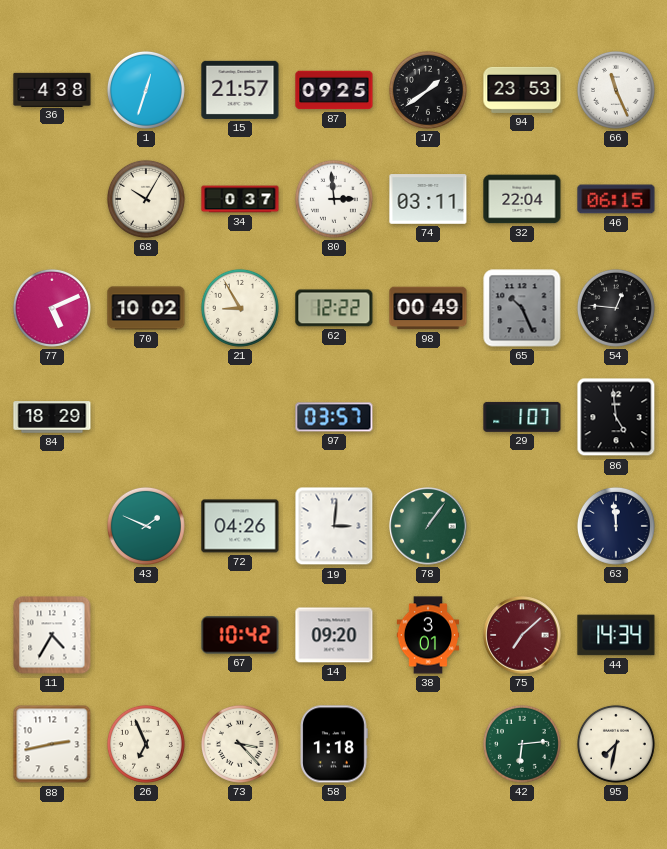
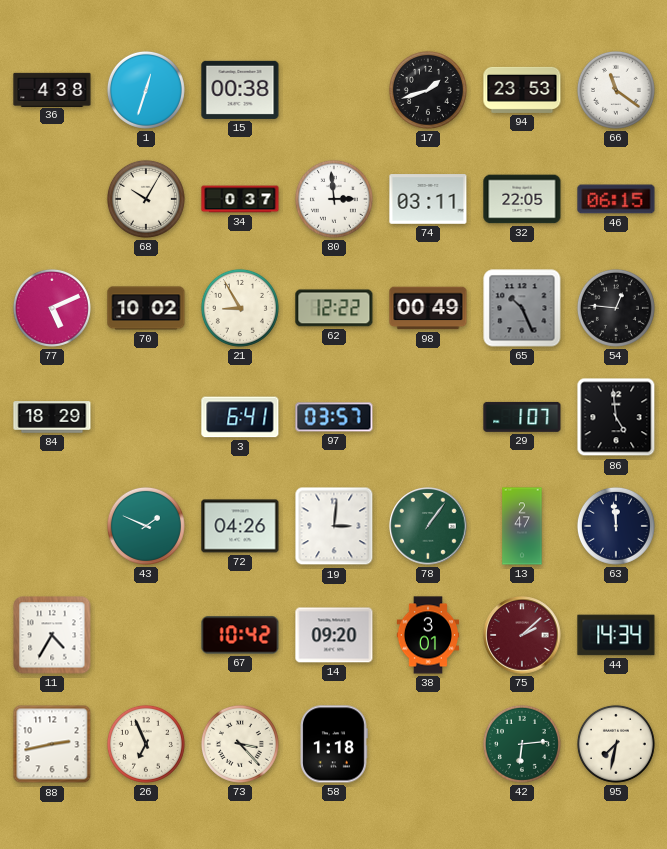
15: 21:57 -> 00:38
87: 09:25 -> none
17: 1:39 -> 1:42
66: 11:26 -> 11:21
32: 22:04 -> 22:05
3: none -> 6:41
13: none -> 2:47
75: 7:08 -> 2:08
